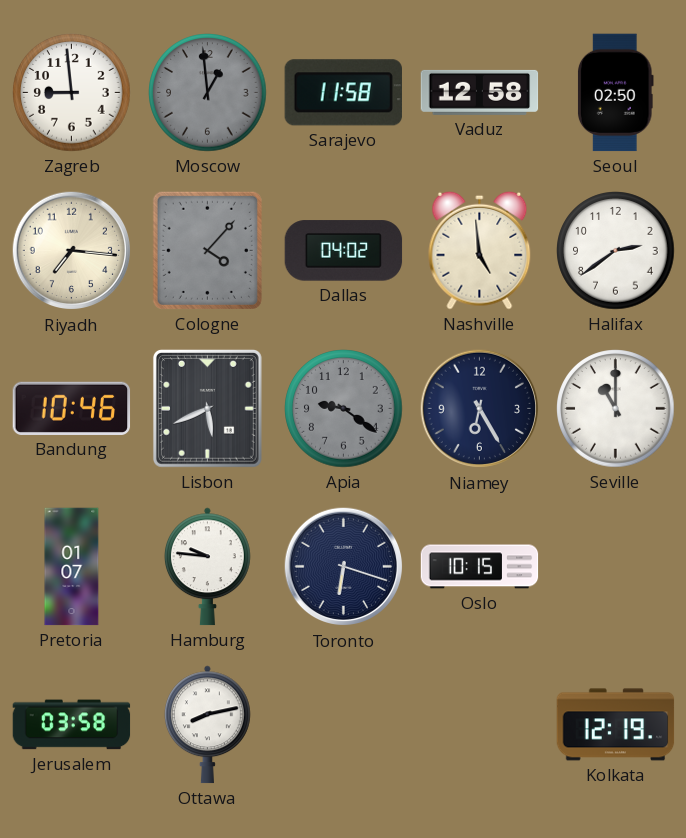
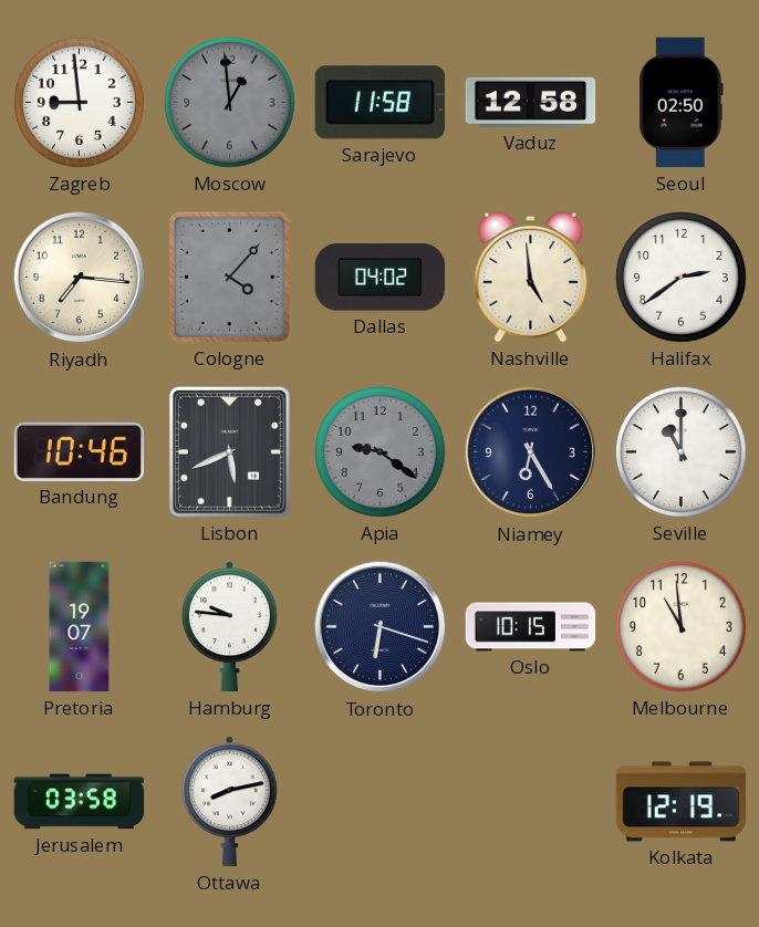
Pretoria: 01:07 -> 19:07
Melbourne: none -> 10:59
